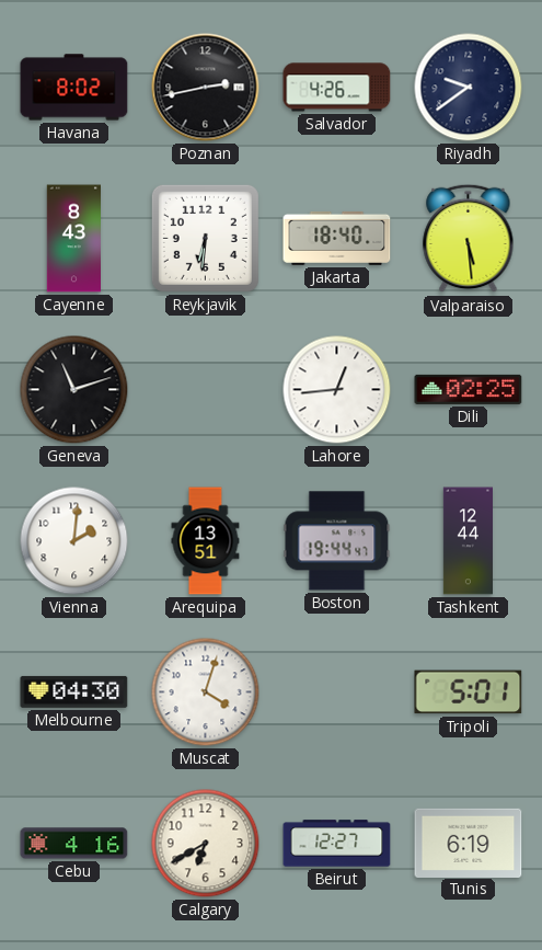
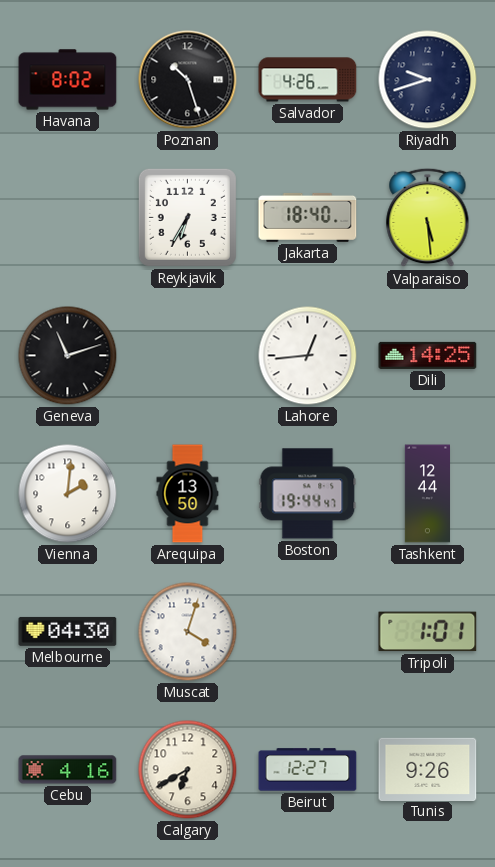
Poznan: 2:43 -> 10:27
Riyadh: 9:39 -> 9:42
Cayenne: 8:43 -> none
Reykjavik: 6:31 -> 6:35
Dili: 02:25 -> 14:25
Arequipa: 13:51 -> 13:50
Tripoli: 5:01 -> 1:01
Tunis: 6:19 -> 9:26
